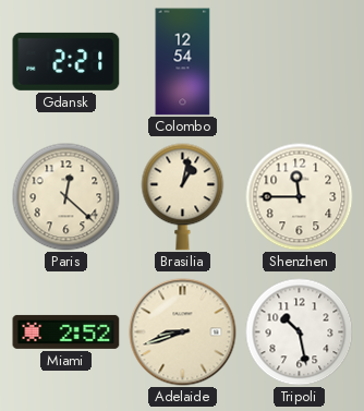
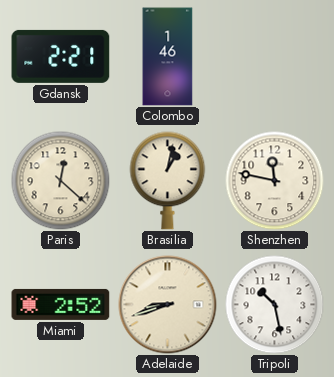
Colombo: 12:54 -> 1:46
Shenzhen: 11:45 -> 11:47
